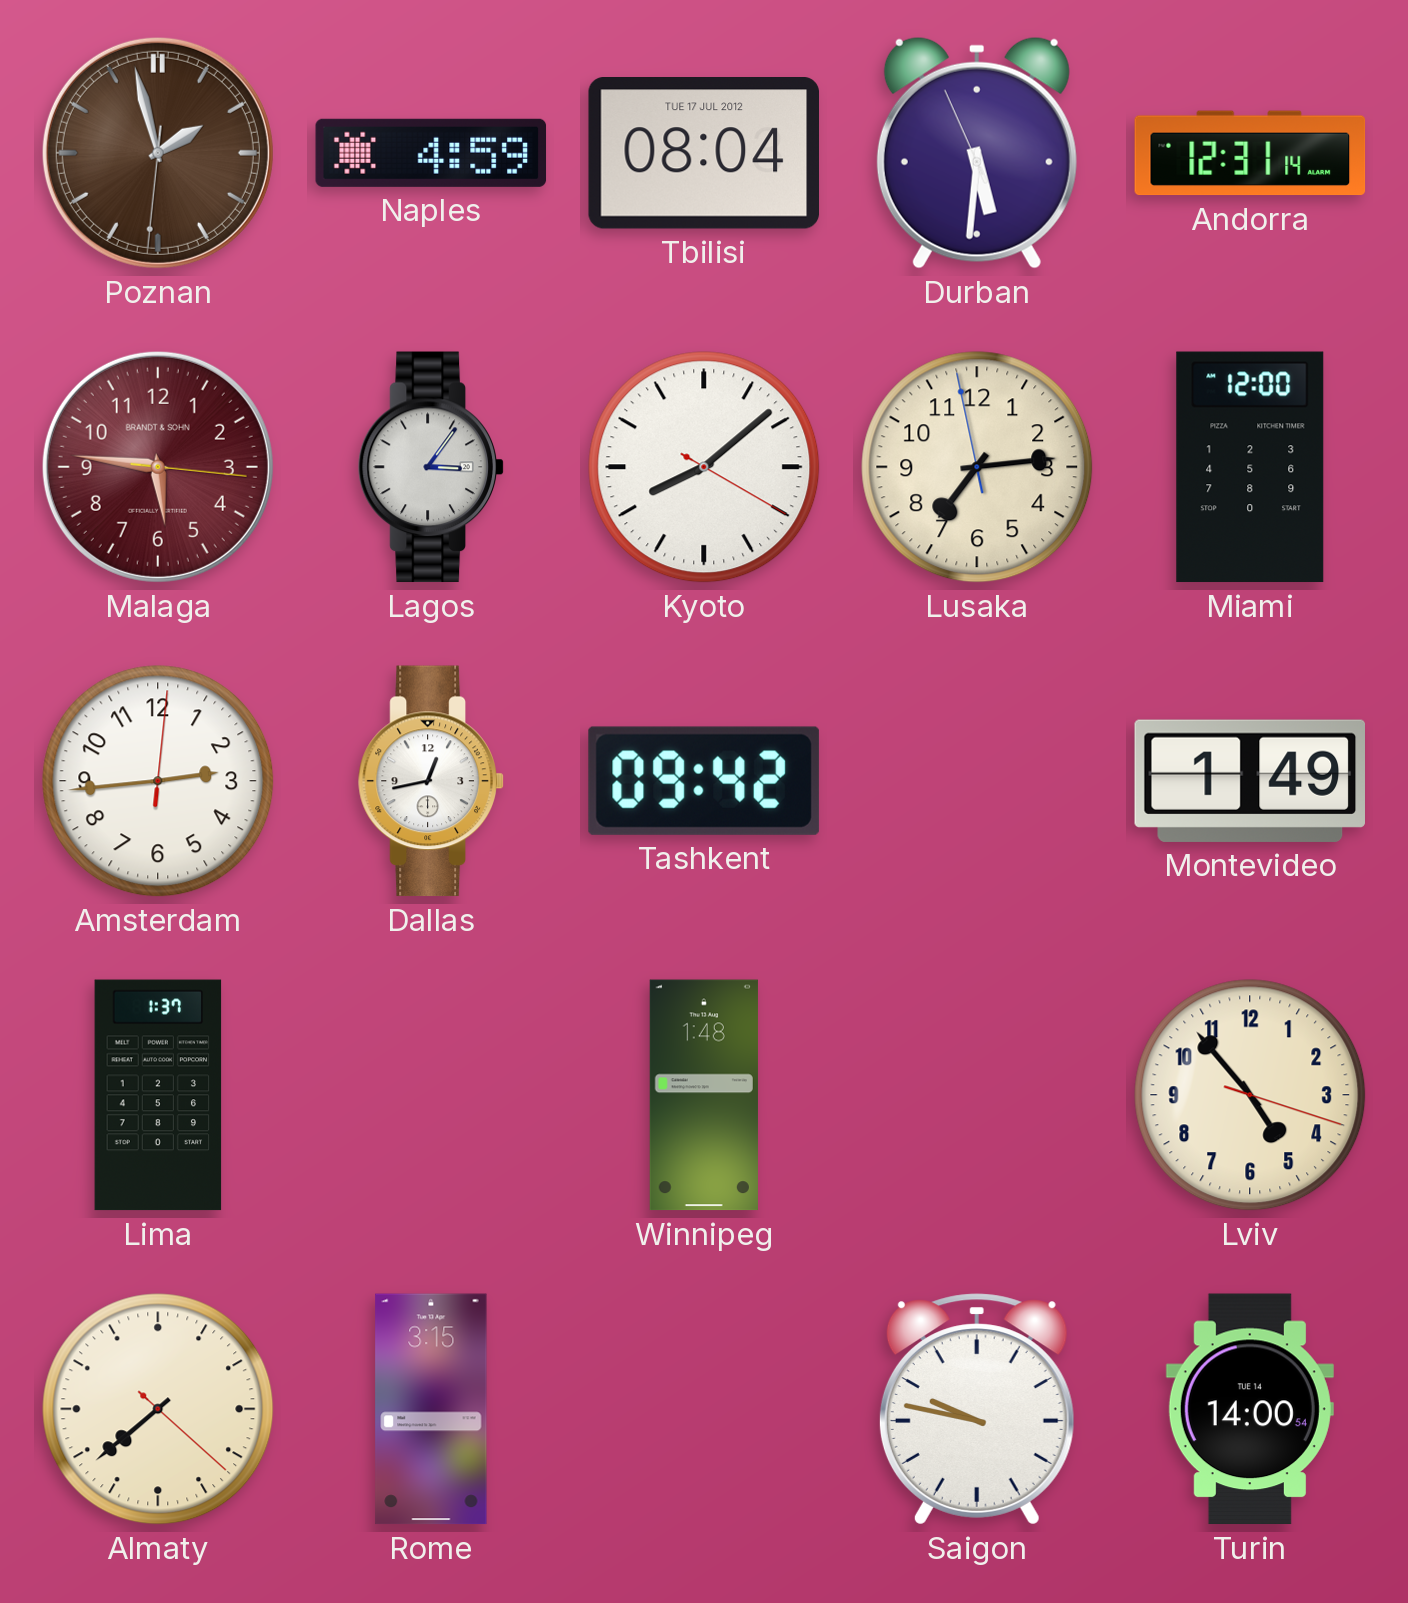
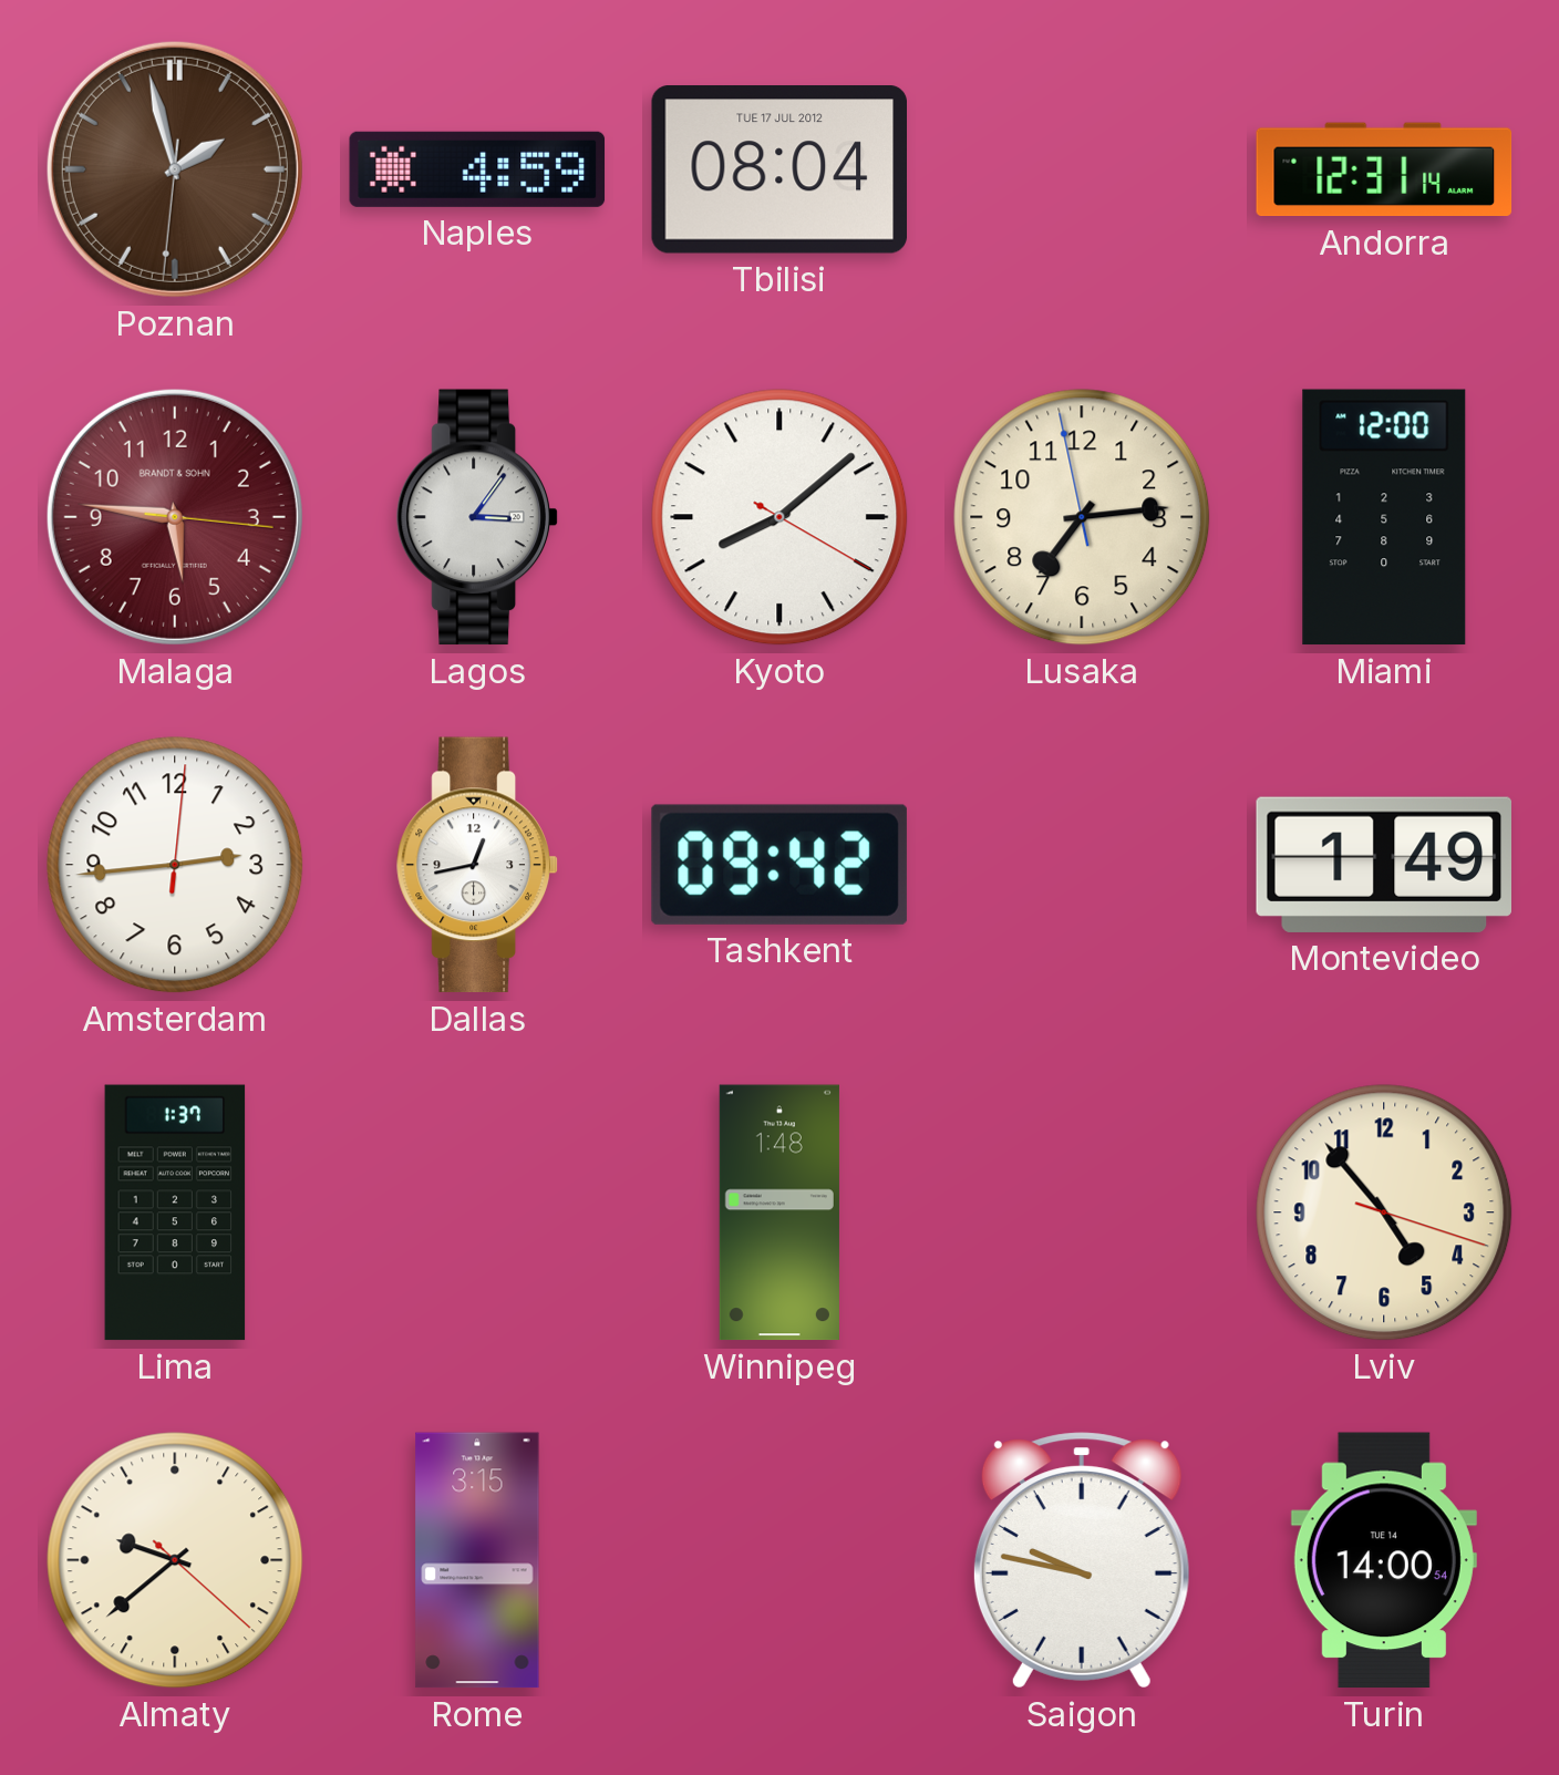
Durban: 5:30 -> none
Almaty: 7:38 -> 9:38
